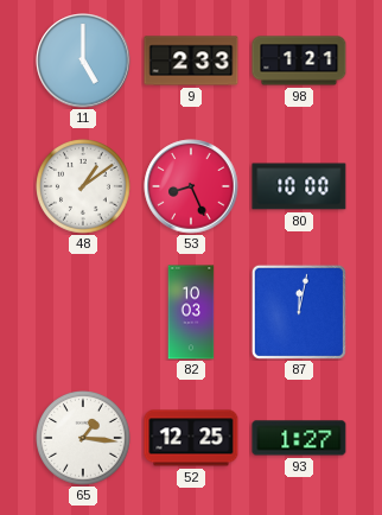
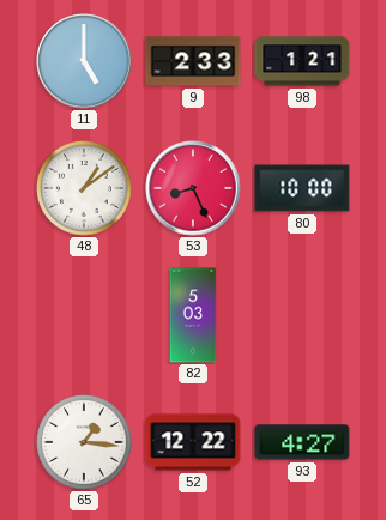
82: 10:03 -> 5:03
87: 12:02 -> none
52: 12:25 -> 12:22
93: 1:27 -> 4:27
